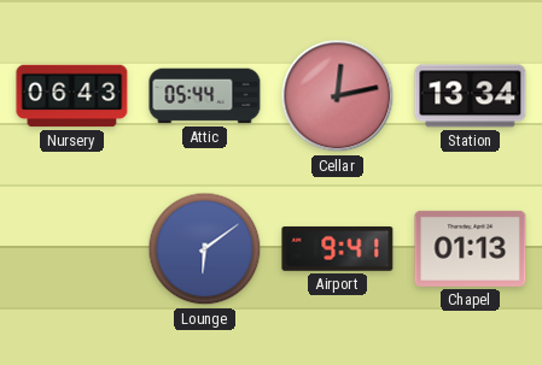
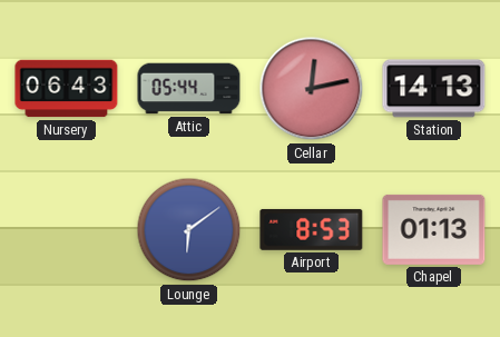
Station: 13:34 -> 14:13
Airport: 9:41 -> 8:53
